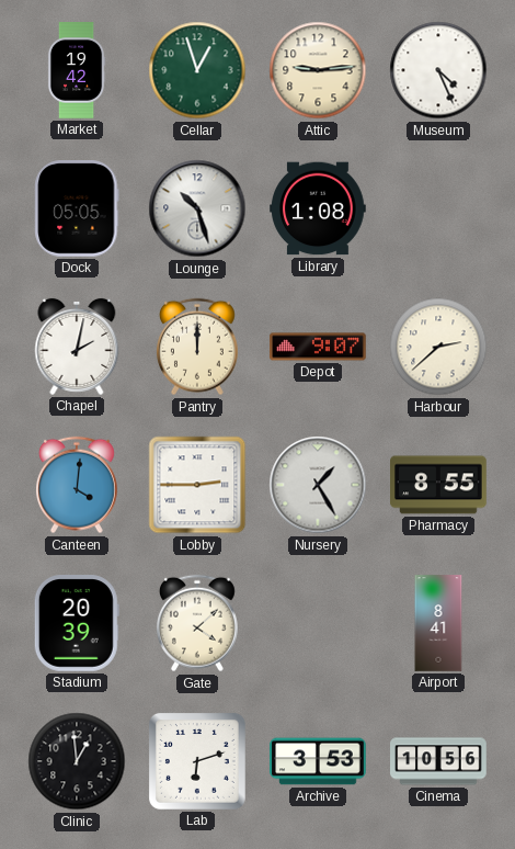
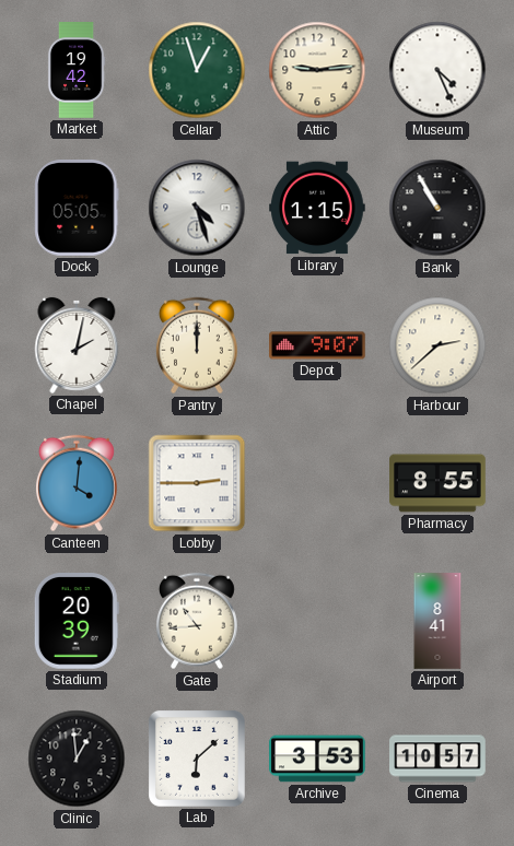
Lounge: 10:27 -> 4:27
Library: 1:08 -> 1:15
Bank: none -> 10:55
Nursery: 1:25 -> none
Gate: 4:08 -> 10:44
Lab: 6:12 -> 6:08
Cinema: 10:56 -> 10:57
